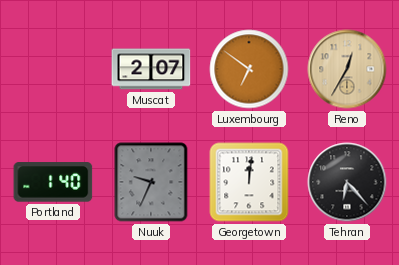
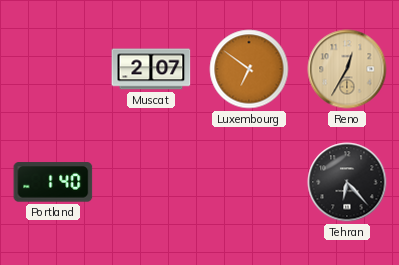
Nuuk: 9:34 -> none
Georgetown: 12:01 -> none
